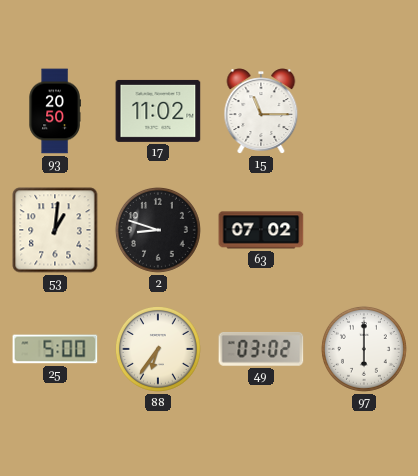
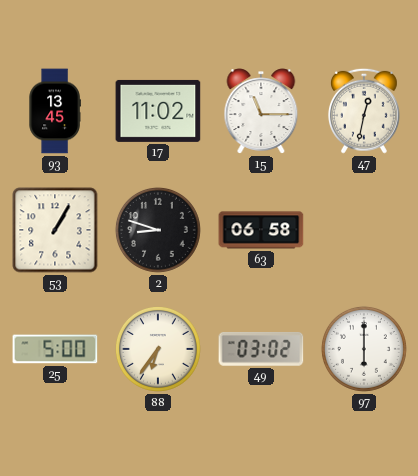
93: 20:50 -> 13:45
47: none -> 12:32
53: 1:01 -> 1:05
63: 07:02 -> 06:58
